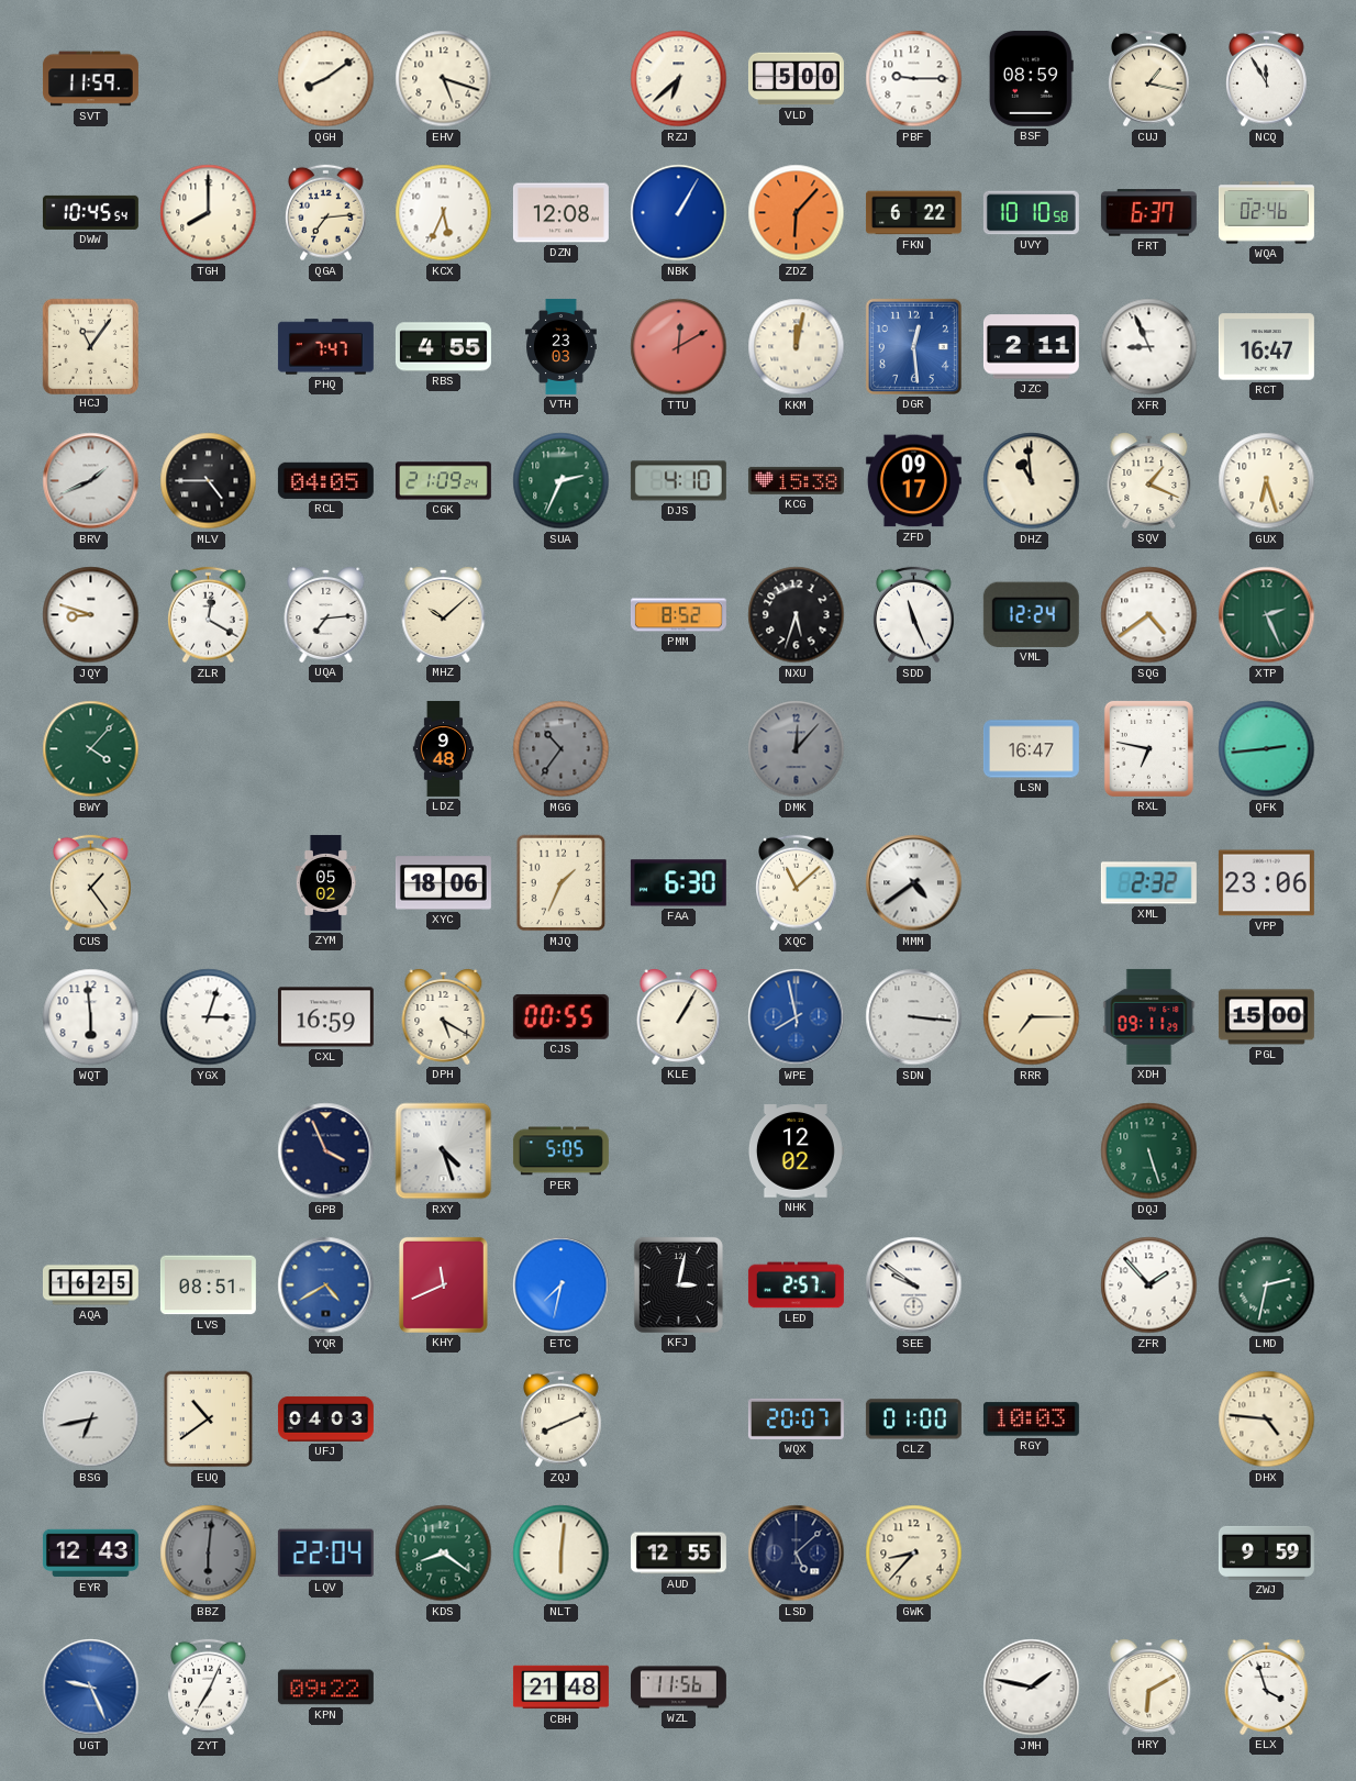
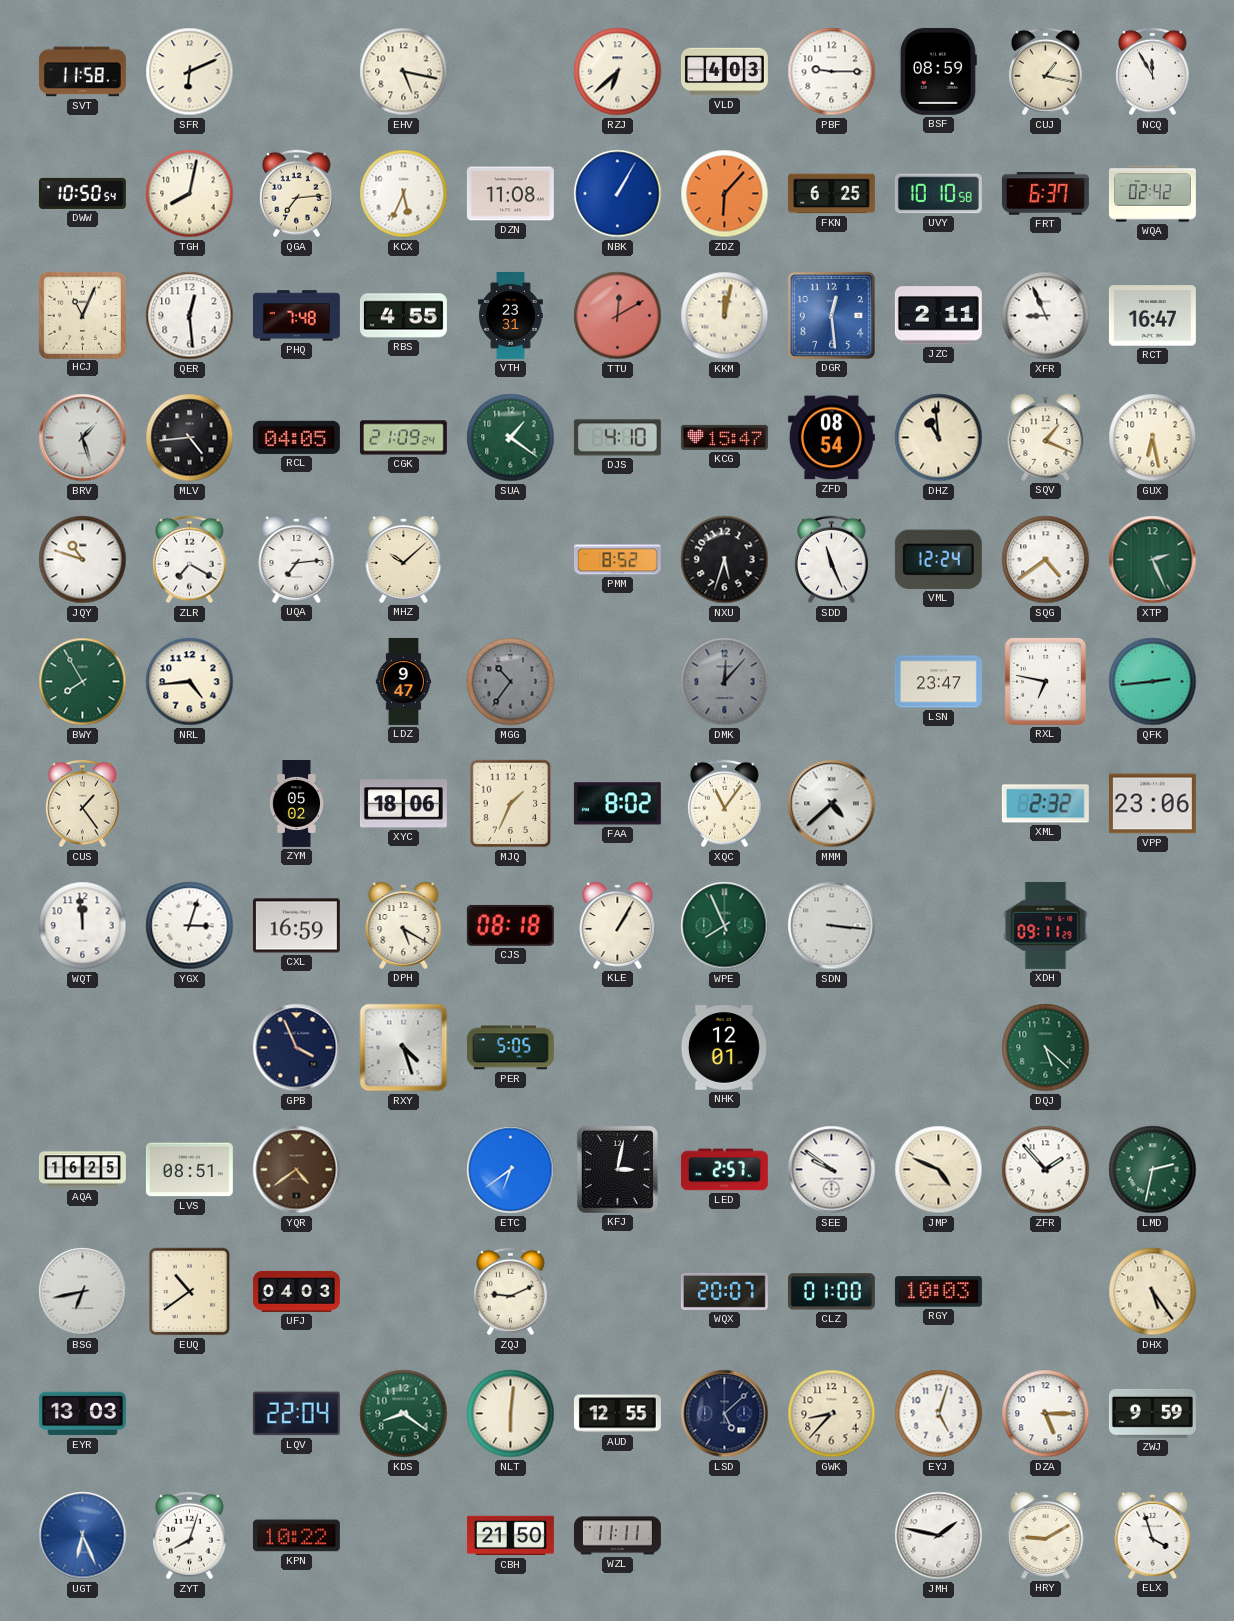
SVT: 11:59 -> 11:58
SFR: none -> 6:11
QGH: 8:09 -> none
EHV: 5:18 -> 5:17
VLD: 5:00 -> 4:03
DWW: 10:45 -> 10:50
TGH: 8:00 -> 8:02
DZN: 12:08 -> 11:08
FKN: 6:22 -> 6:25
WQA: 02:46 -> 02:42
HCJ: 11:06 -> 11:04
QER: none -> 12:29
PHQ: 7:47 -> 7:48
VTH: 23:03 -> 23:31
BRV: 1:41 -> 1:27
MLV: 4:45 -> 4:44
SUA: 2:34 -> 1:21
KCG: 15:38 -> 15:47
ZFD: 09:17 -> 08:54
GUX: 6:27 -> 6:28
JQY: 8:48 -> 10:48
ZLR: 12:20 -> 7:20
BWY: 4:07 -> 7:55
NRL: none -> 4:44
LDZ: 9:48 -> 9:47
LSN: 16:47 -> 23:47
FAA: 6:30 -> 8:02
XQC: 11:08 -> 11:06
MMM: 4:39 -> 4:38
WQT: 5:59 -> 11:59
CJS: 00:55 -> 08:18
WPE: 7:58 -> 7:56
WPE dial: blue -> green
RRR: 7:15 -> none
PGL: 15:00 -> none
NHK: 12:02 -> 12:01
DQJ: 5:27 -> 5:22
YQR: 4:40 -> 4:39
YQR dial: blue -> brown
KHY: 11:41 -> none
ETC: 7:32 -> 6:39
JMP: none -> 4:49
ZQJ: 8:11 -> 9:11
DHX: 4:46 -> 5:24
EYR: 12:43 -> 13:03
BBZ: 6:01 -> none
EYJ: none -> 5:03
DZA: none -> 5:15
UGT: 9:26 -> 6:26
ZYT: 7:04 -> 8:03
KPN: 09:22 -> 10:22
CBH: 21:48 -> 21:50
WZL: 11:56 -> 11:11
HRY: 6:10 -> 9:10
